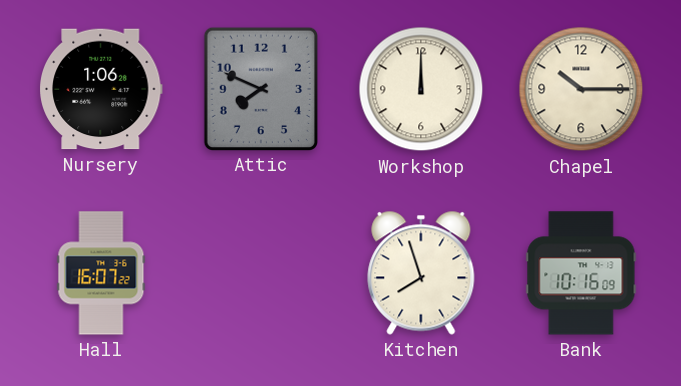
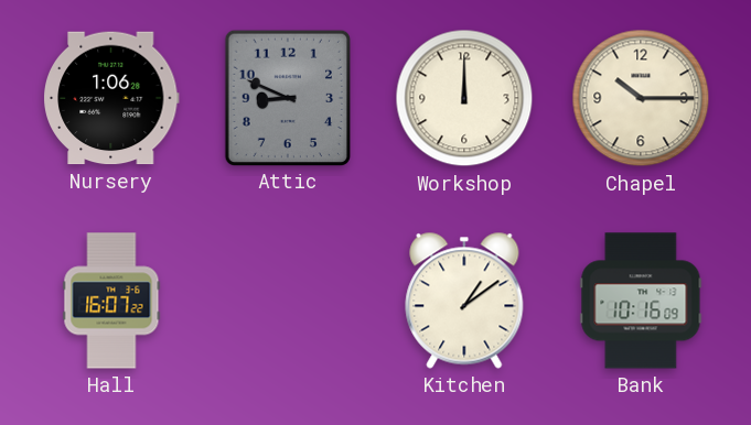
Attic: 7:49 -> 8:49
Kitchen: 7:57 -> 1:09
